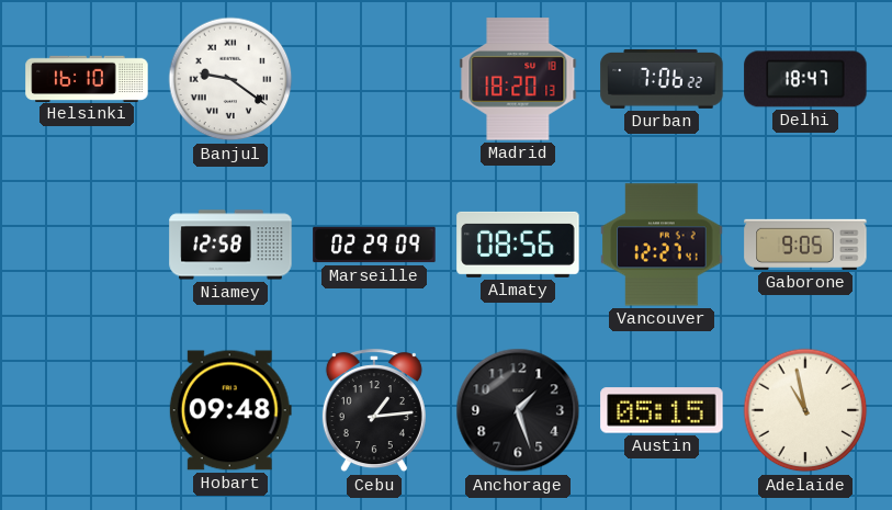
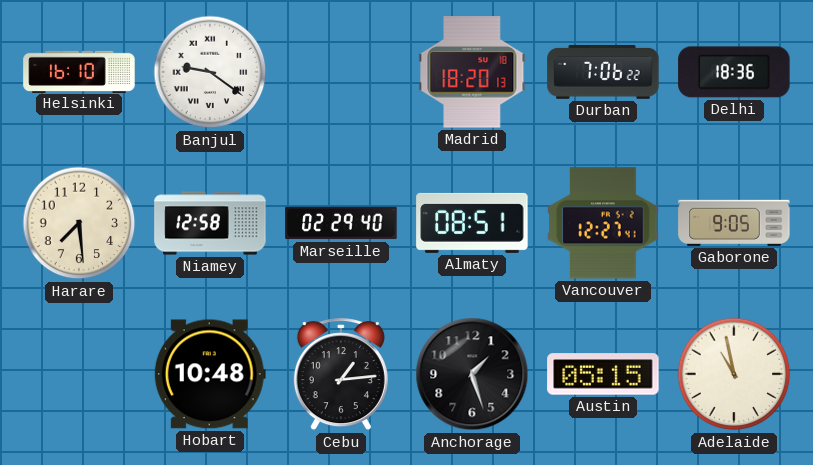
Delhi: 18:47 -> 18:36
Harare: none -> 7:29
Marseille: 02:29:09 -> 02:29:40
Almaty: 08:56 -> 08:51
Hobart: 09:48 -> 10:48
